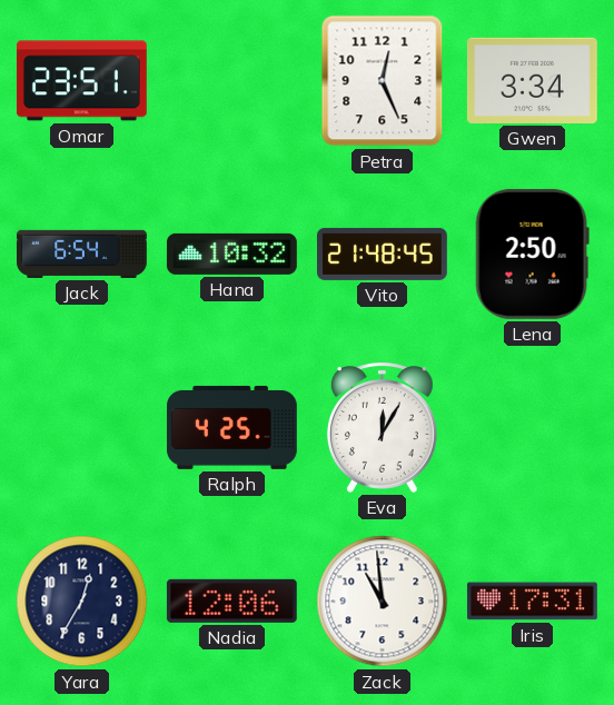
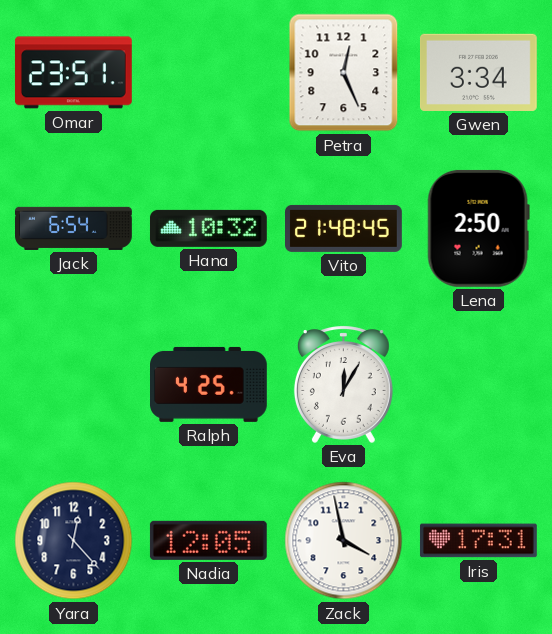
Yara: 12:35 -> 12:23
Nadia: 12:06 -> 12:05
Zack: 10:59 -> 3:58
